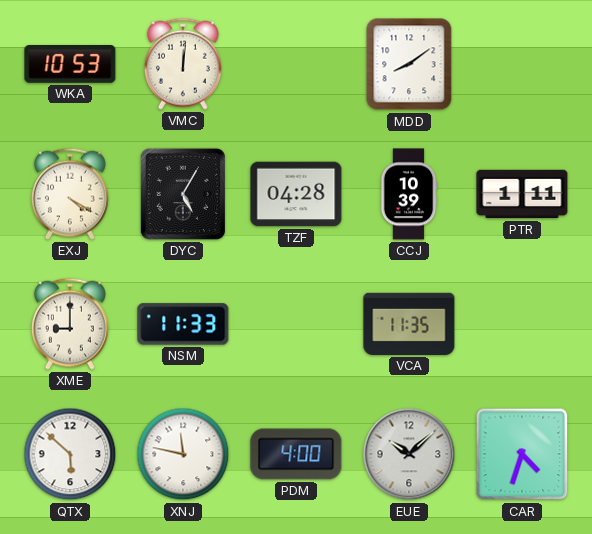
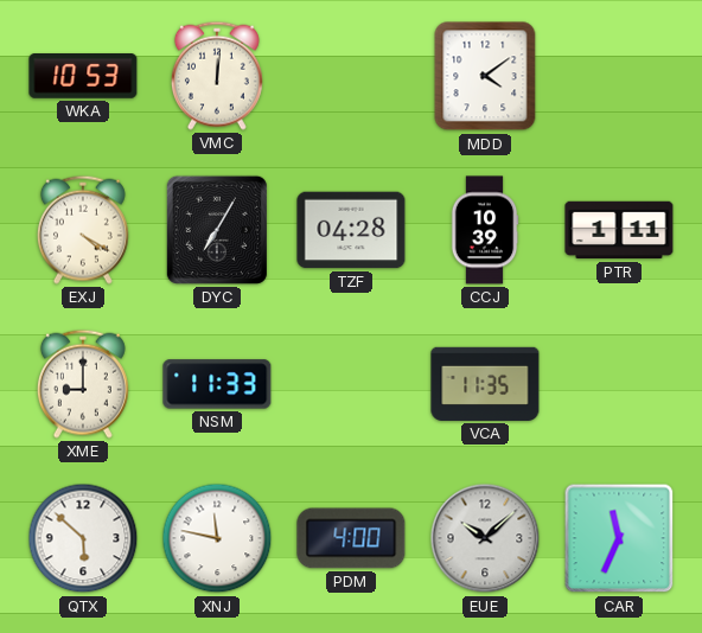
MDD: 8:09 -> 4:09
DYC: 5:05 -> 7:05
CAR: 4:33 -> 11:34
